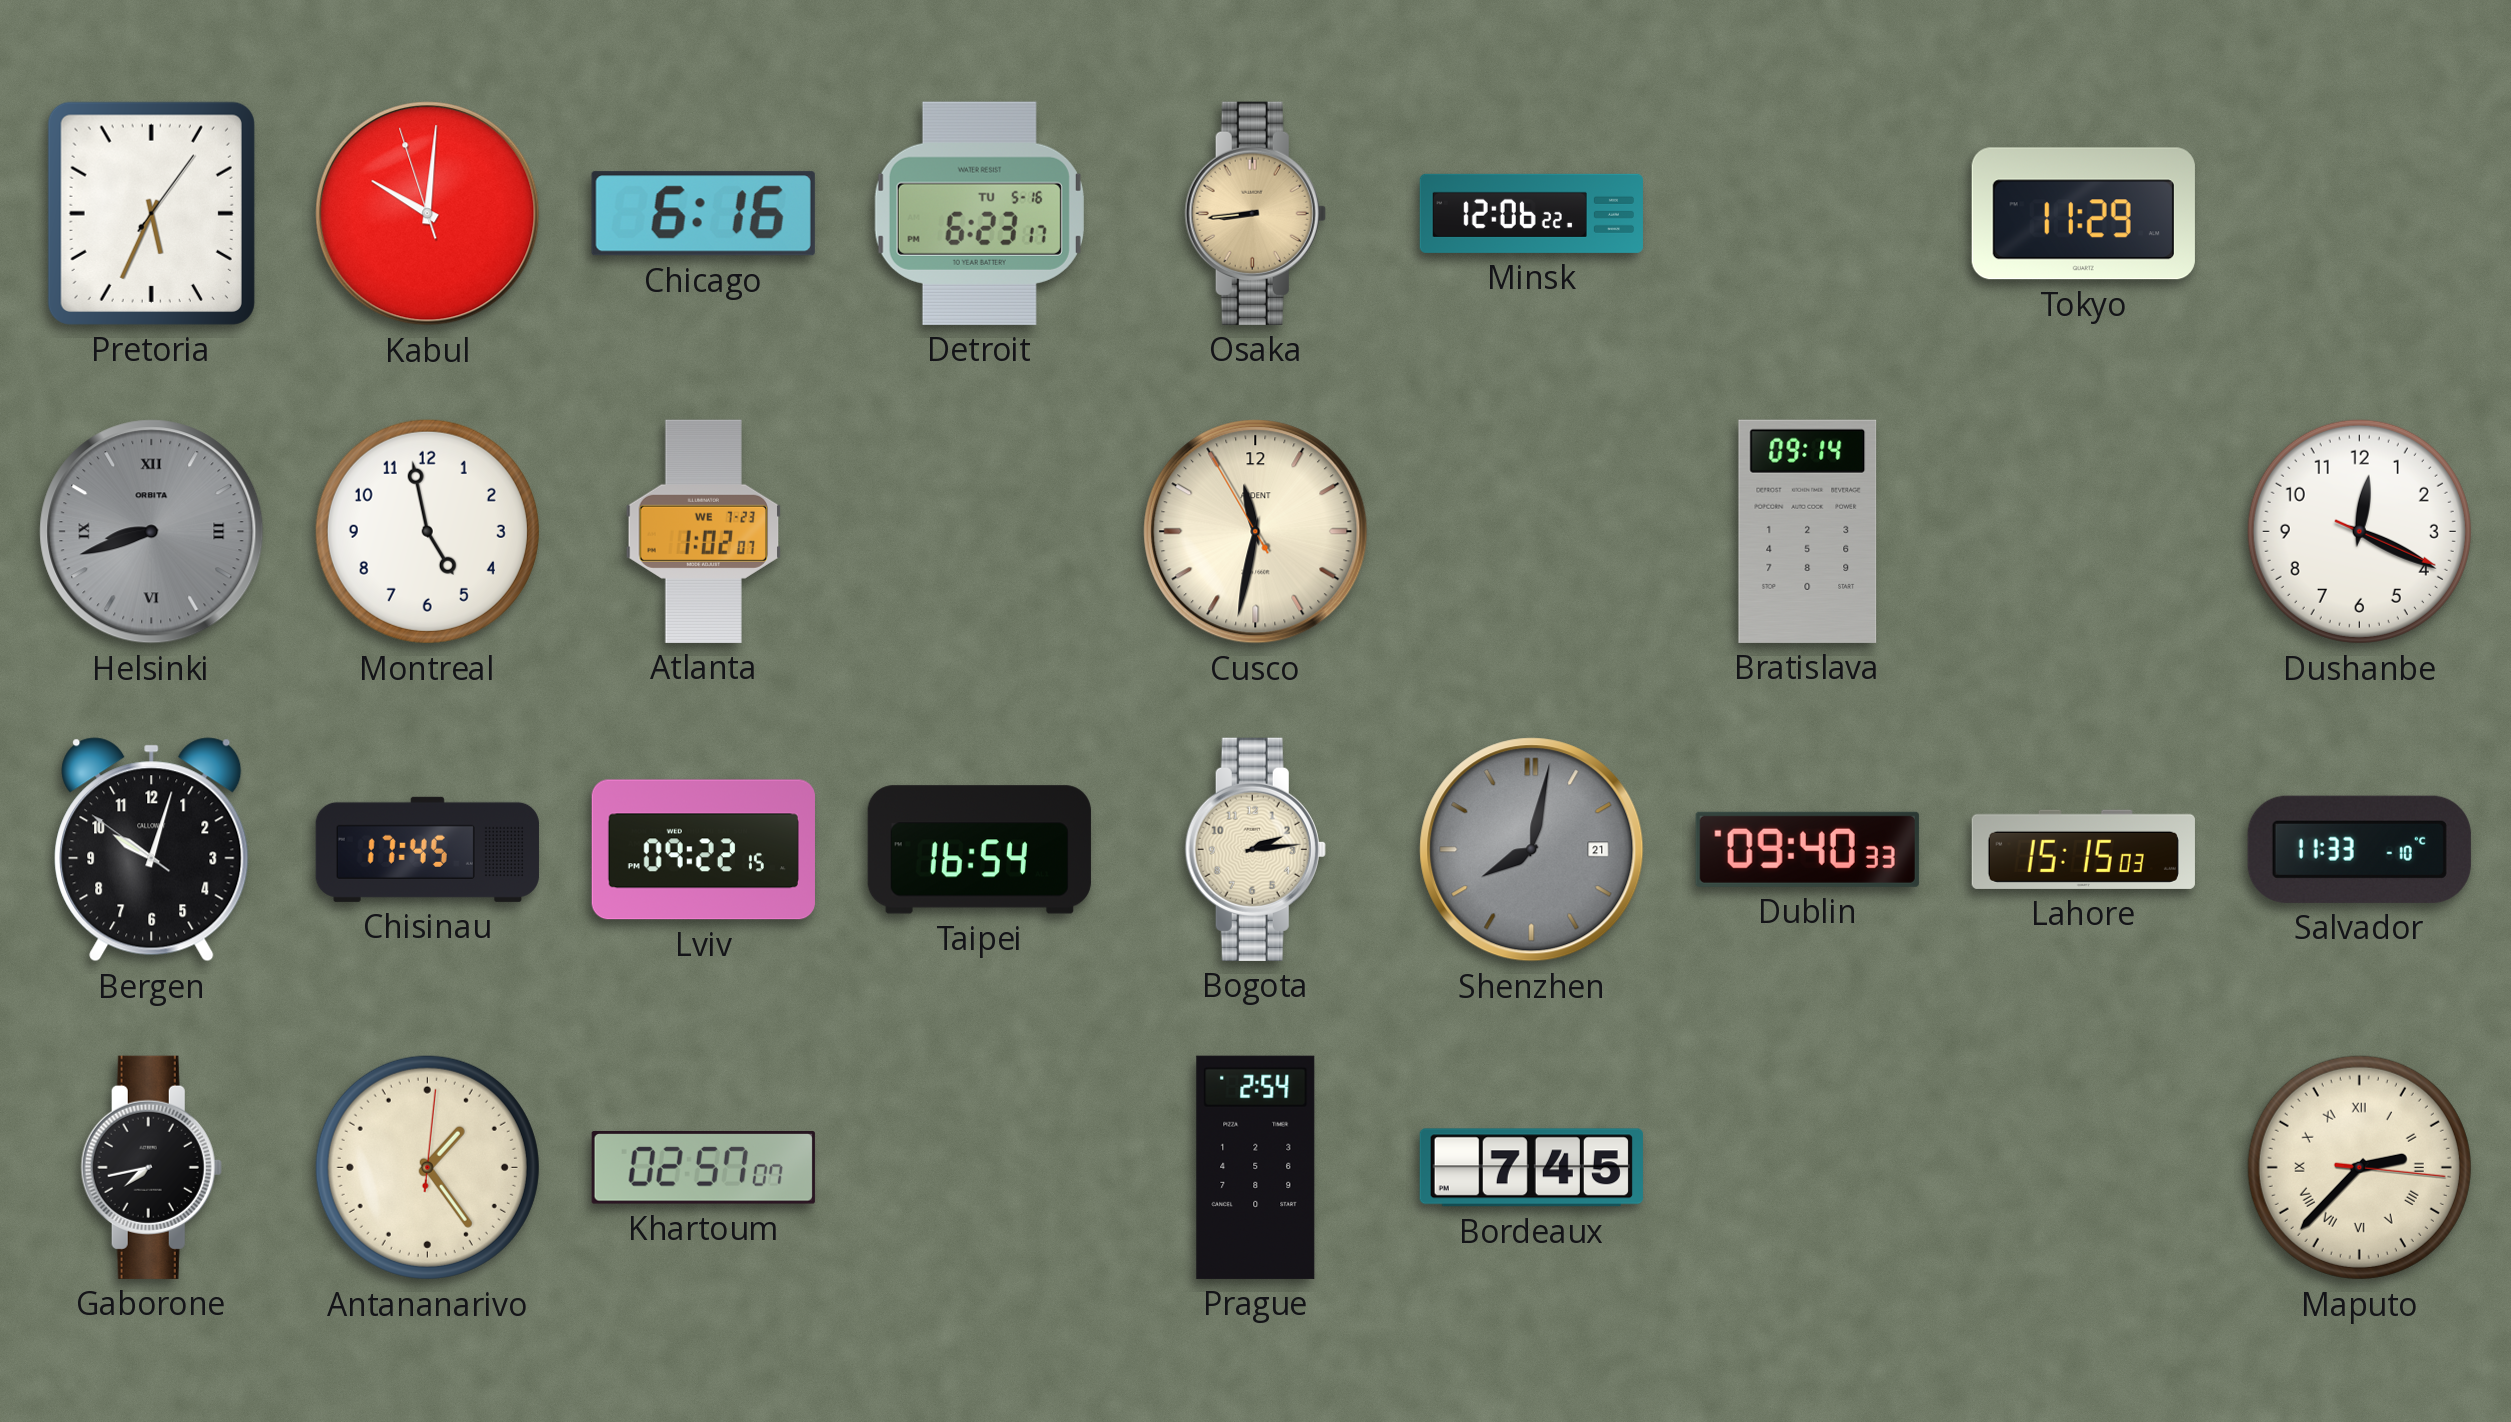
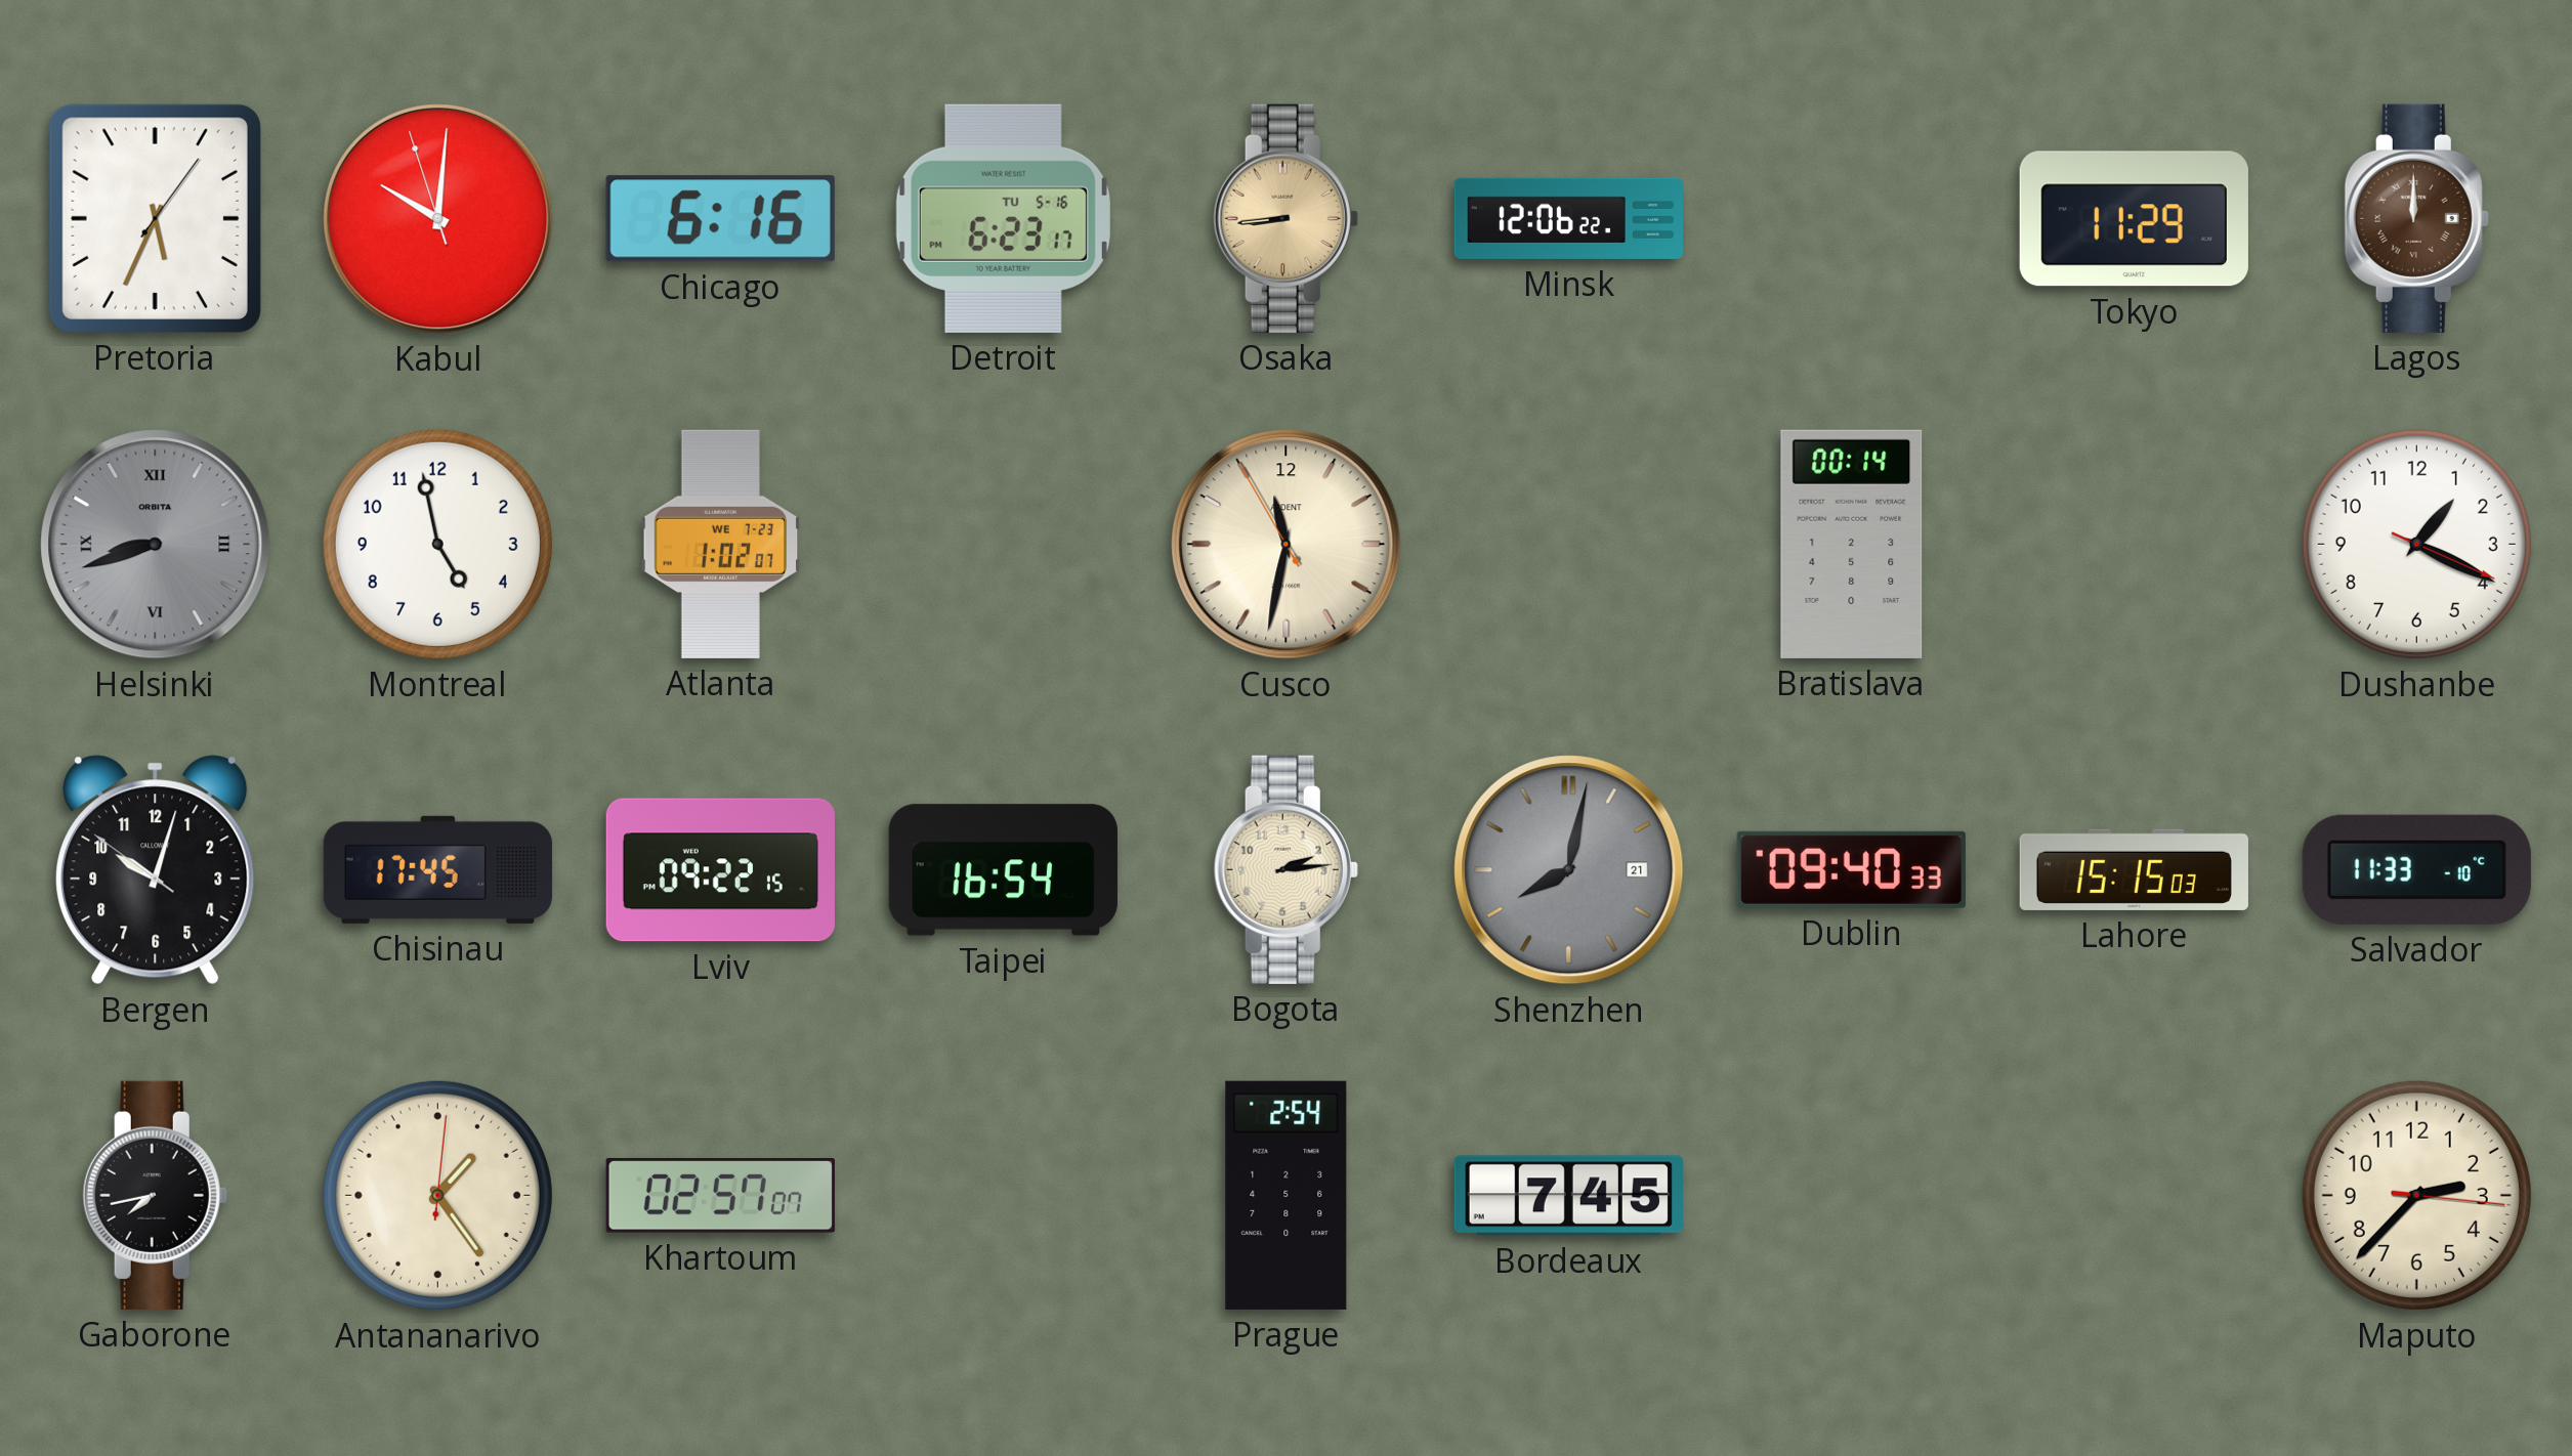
Lagos: none -> 12:00
Bratislava: 09:14 -> 00:14
Dushanbe: 12:19 -> 1:19
Maputo numerals: Roman -> Arabic
